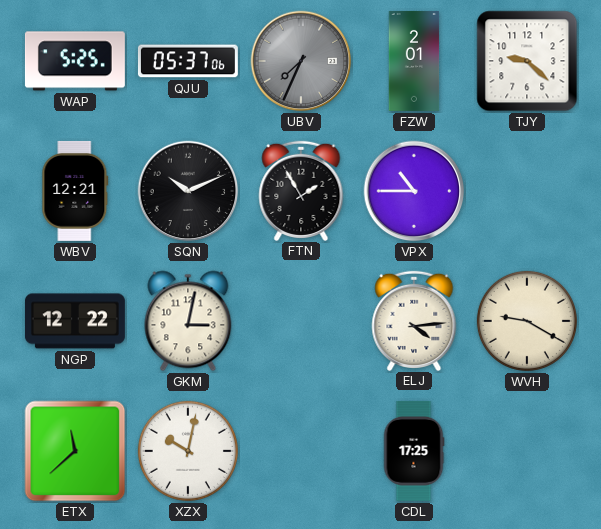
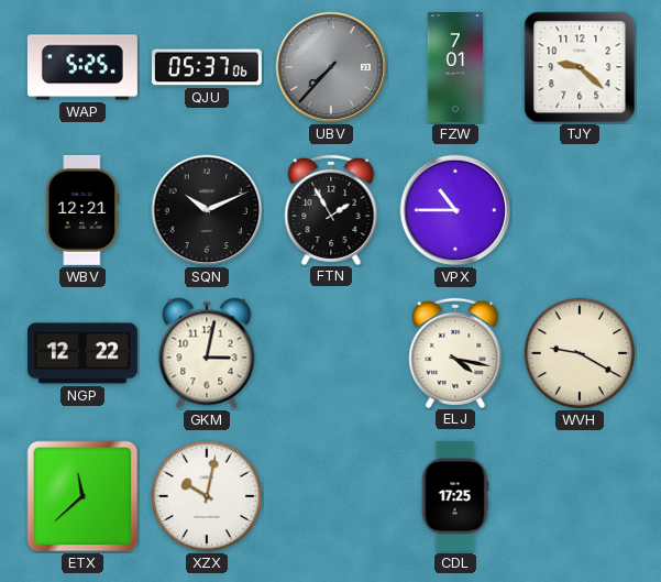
UBV: 7:34 -> 7:37
FZW: 2:01 -> 7:01
ELJ: 4:14 -> 4:17
